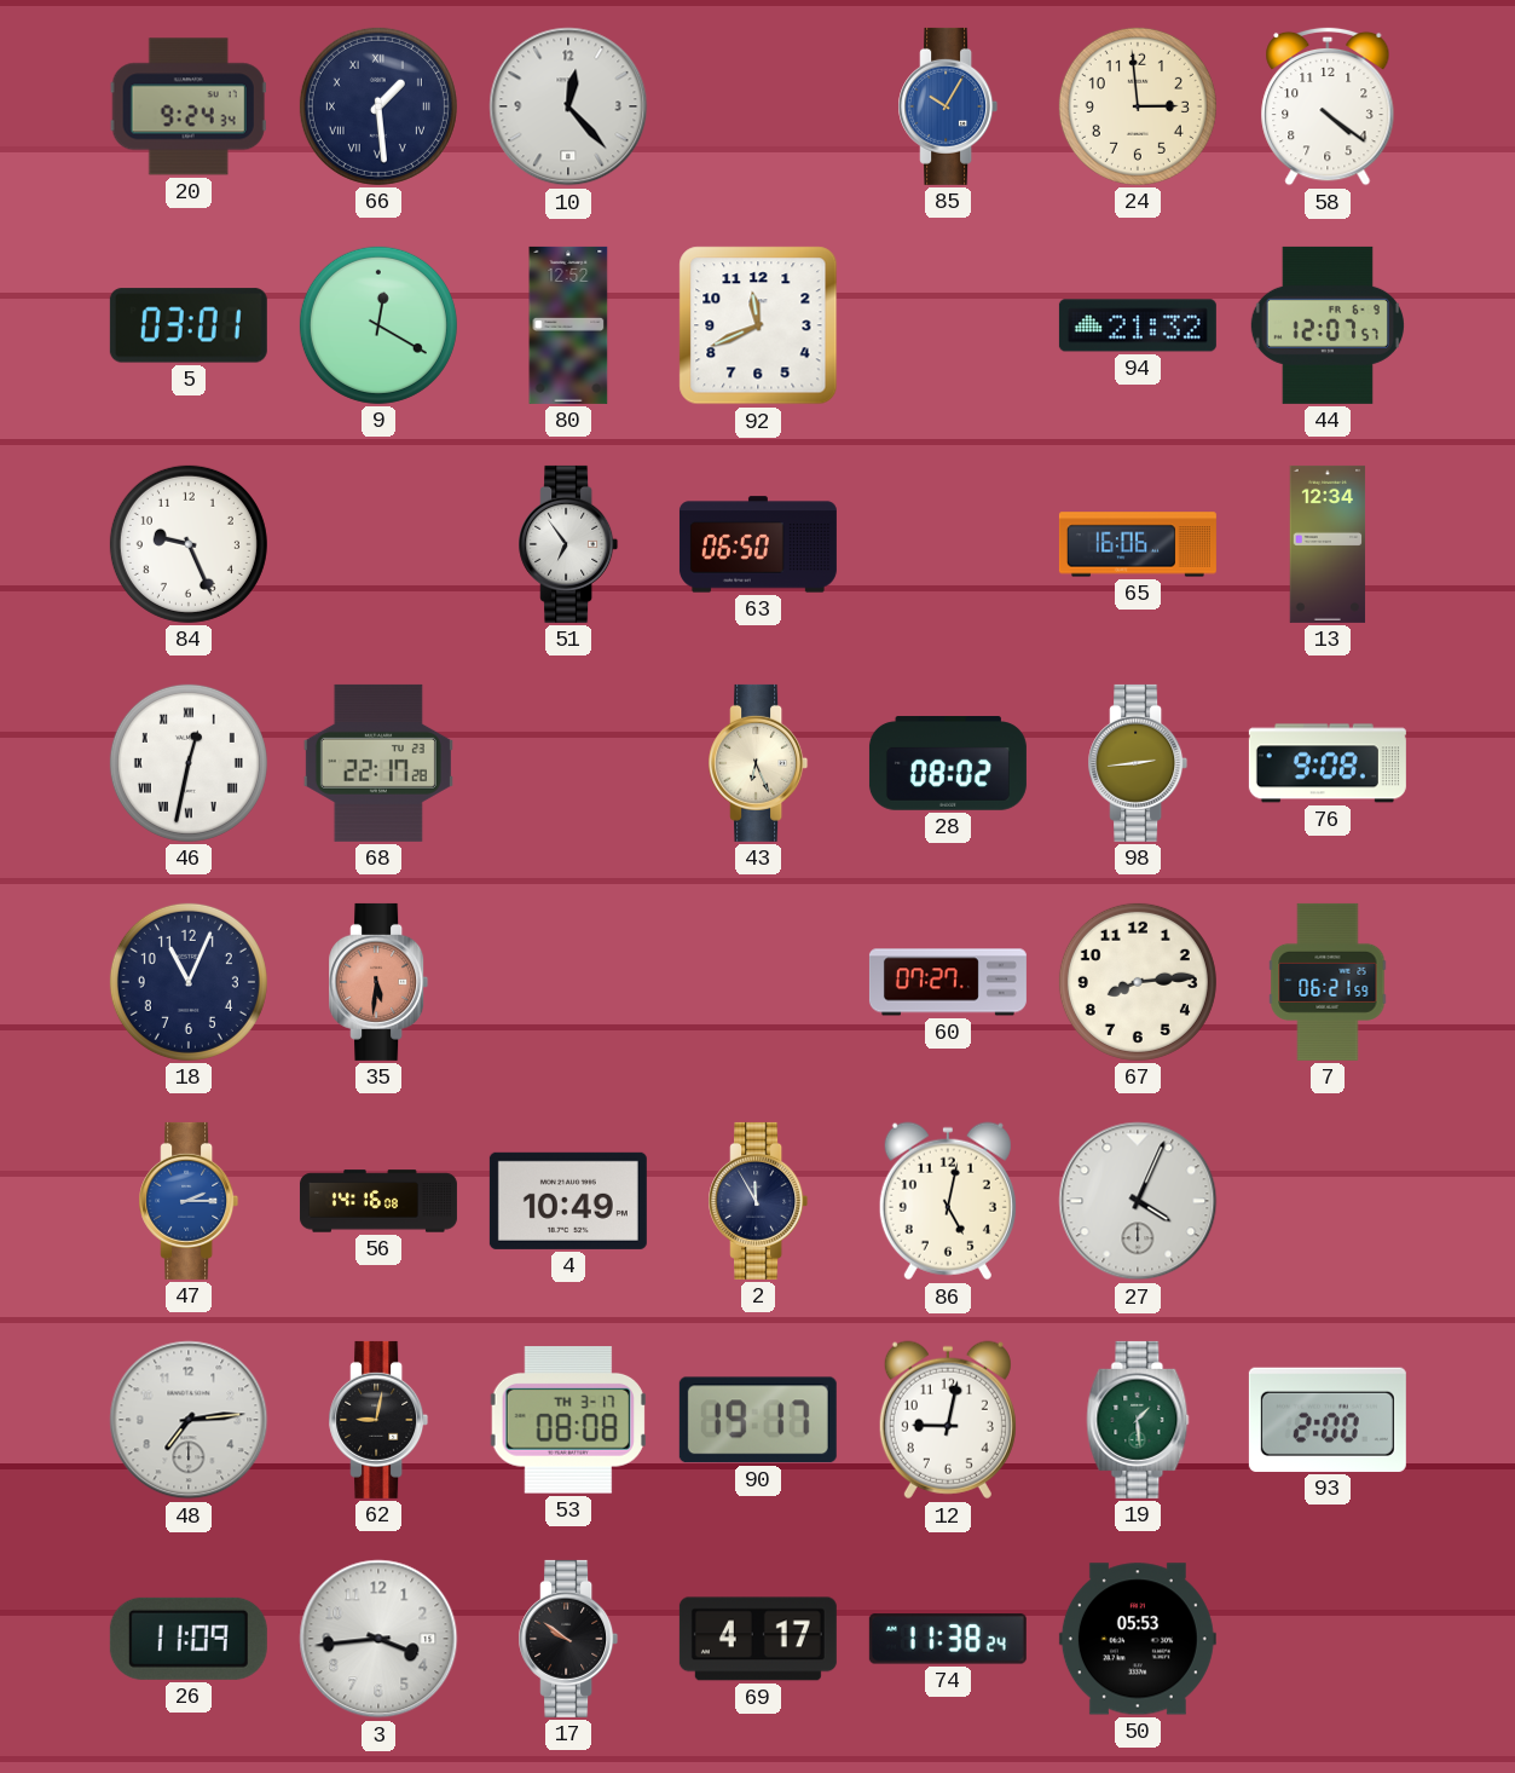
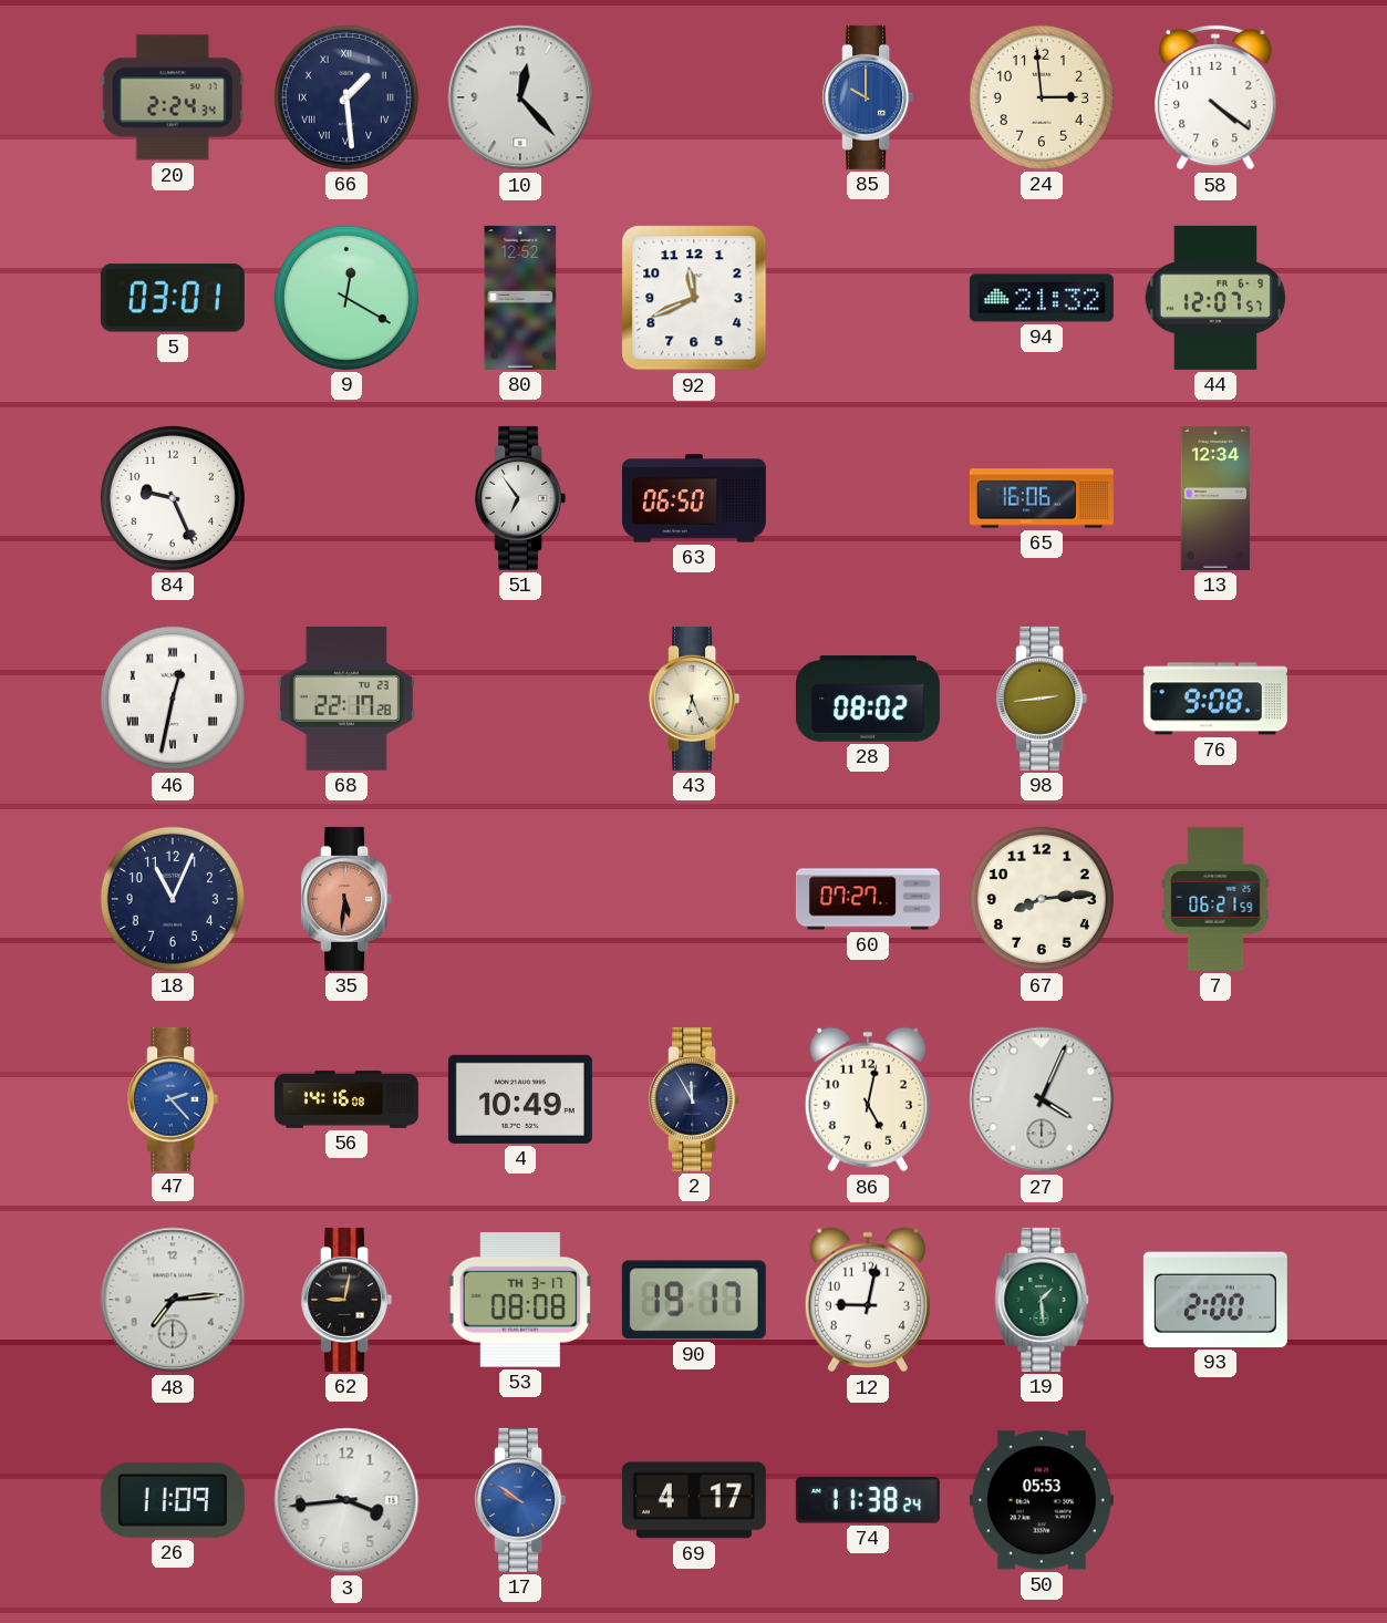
20: 9:24 -> 2:24
85: 10:05 -> 10:00
47: 2:15 -> 2:23
17 dial: black -> blue
